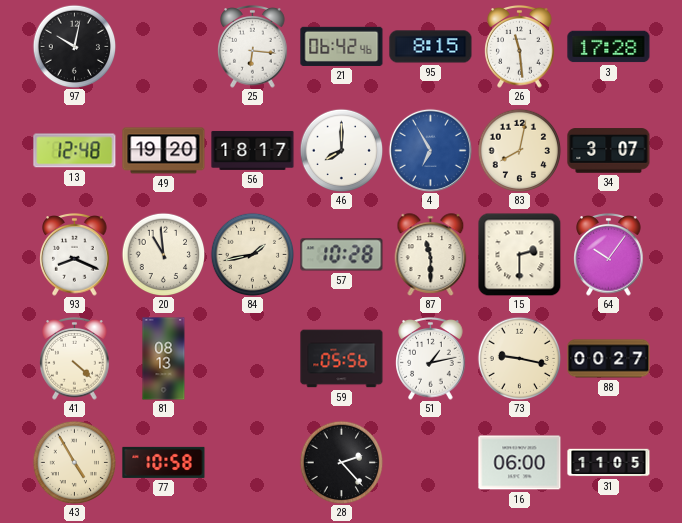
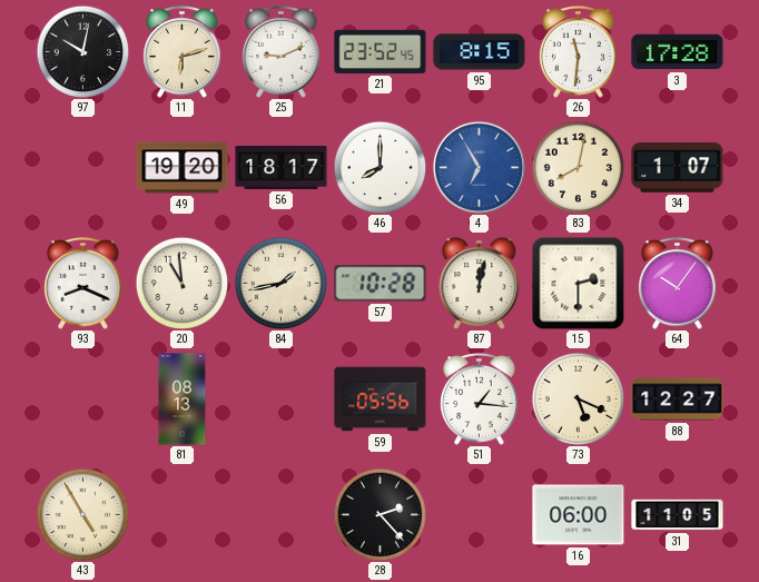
11: none -> 6:12
25: 6:16 -> 9:11
21: 06:42 -> 23:52
26: 11:29 -> 11:31
13: 12:48 -> none
34: 3:07 -> 1:07
87: 11:30 -> 12:02
41: 4:22 -> none
51: 1:13 -> 1:16
73: 9:17 -> 5:19
88: 00:27 -> 12:27
77: 10:58 -> none
